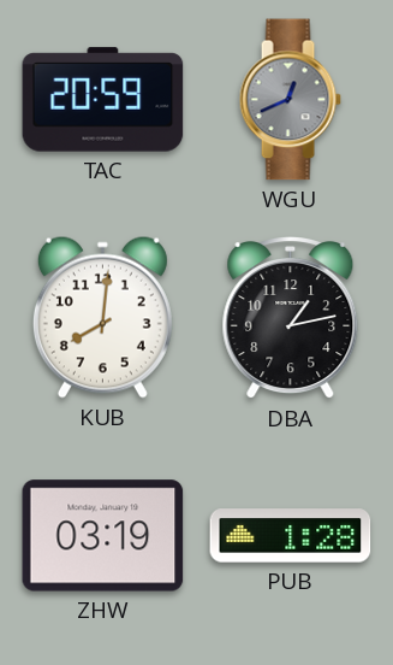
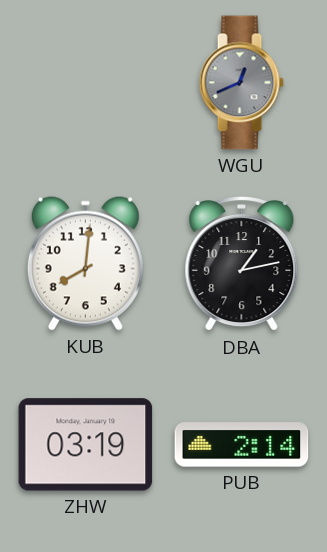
TAC: 20:59 -> none
PUB: 1:28 -> 2:14
